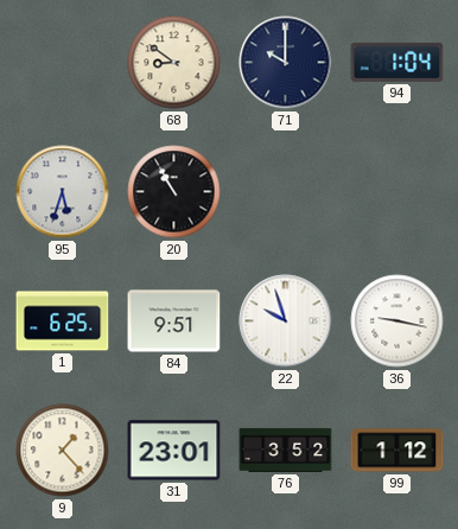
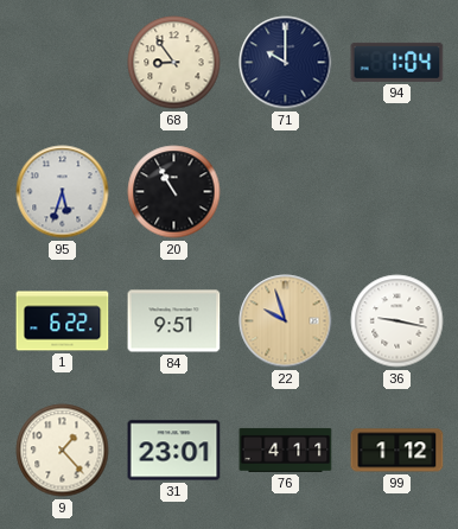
68: 8:51 -> 8:54
1: 6:25 -> 6:22
22 dial: white -> champagne
76: 3:52 -> 4:11
